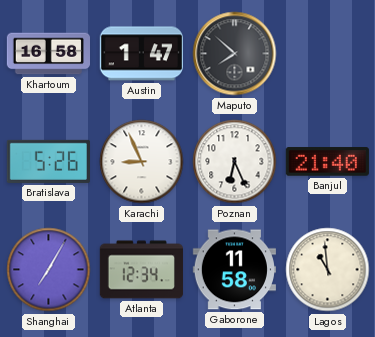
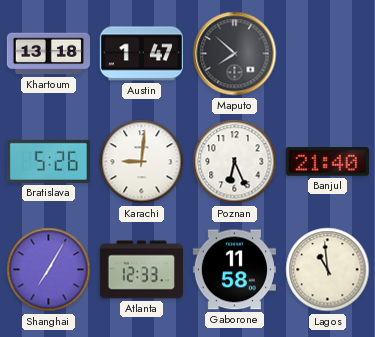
Khartoum: 16:58 -> 13:18
Karachi: 8:56 -> 9:01
Atlanta: 12:34 -> 12:33
